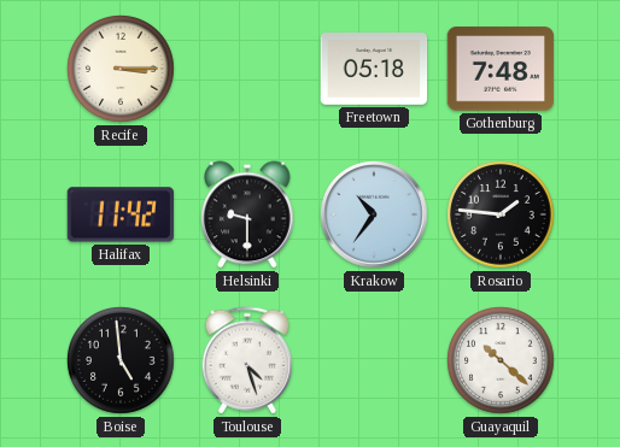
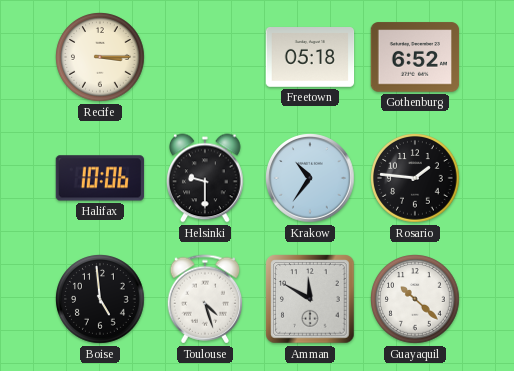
Gothenburg: 7:48 -> 6:52
Halifax: 11:42 -> 10:06
Amman: none -> 11:50
